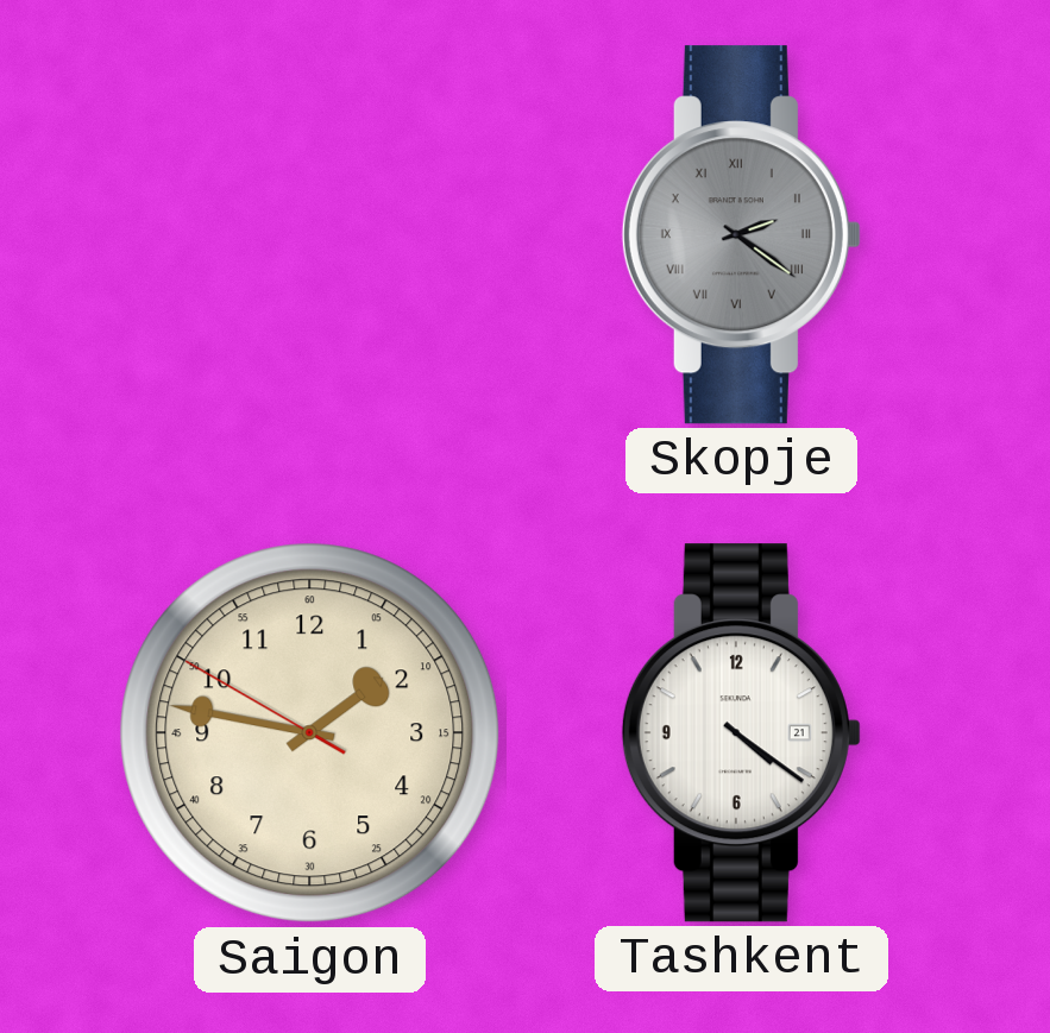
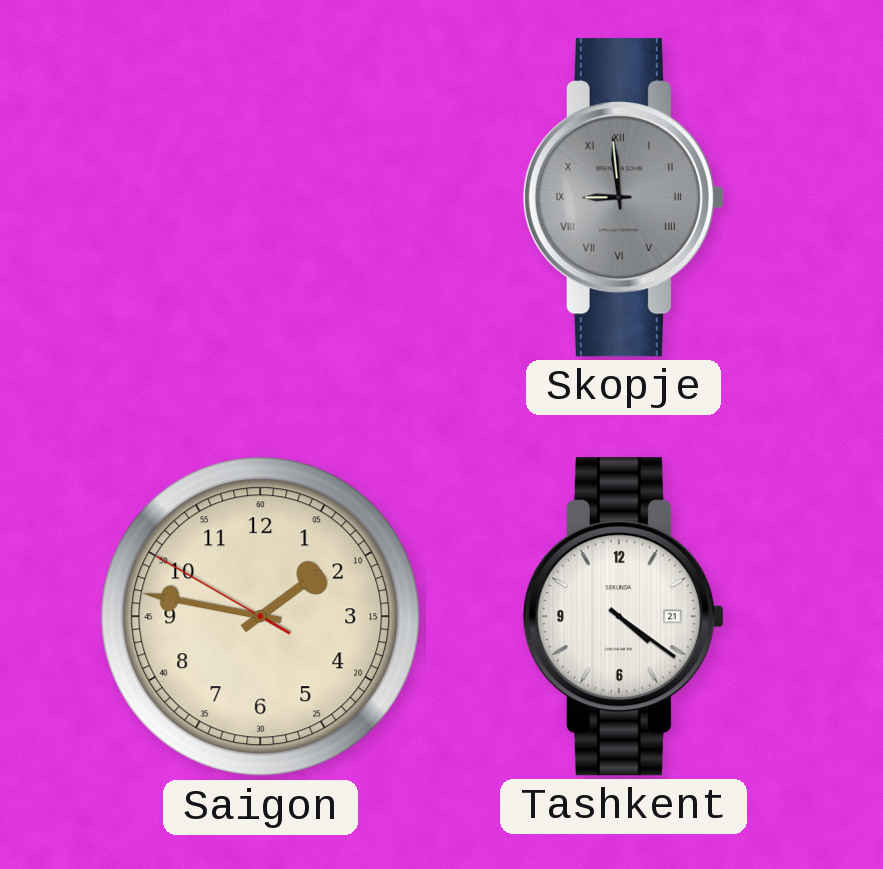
Skopje: 2:21 -> 8:59
